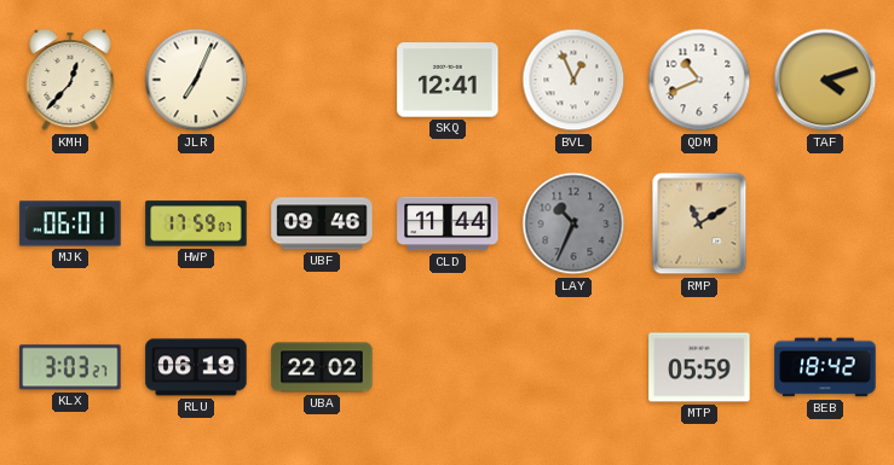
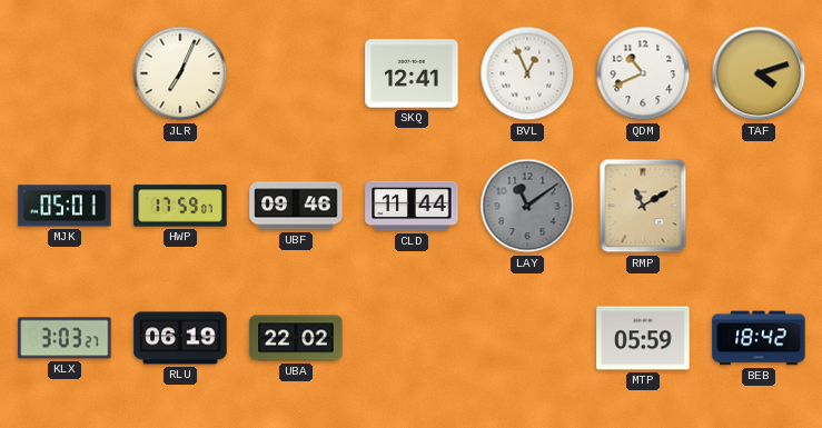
KMH: 12:37 -> none
MJK: 06:01 -> 05:01
LAY: 10:34 -> 11:09
